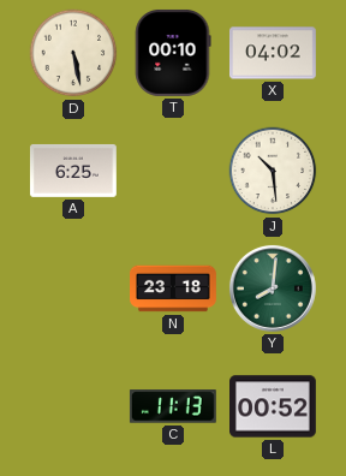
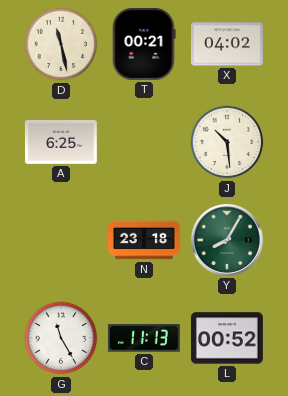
D: 5:28 -> 11:28
T: 00:10 -> 00:21
Y: 8:01 -> 8:05
G: none -> 11:25
